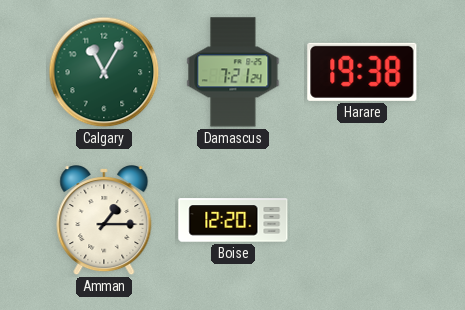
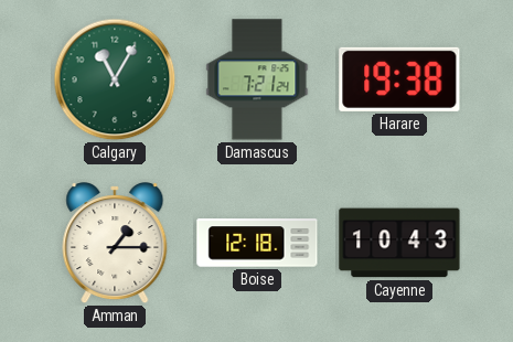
Boise: 12:20 -> 12:18
Cayenne: none -> 10:43
